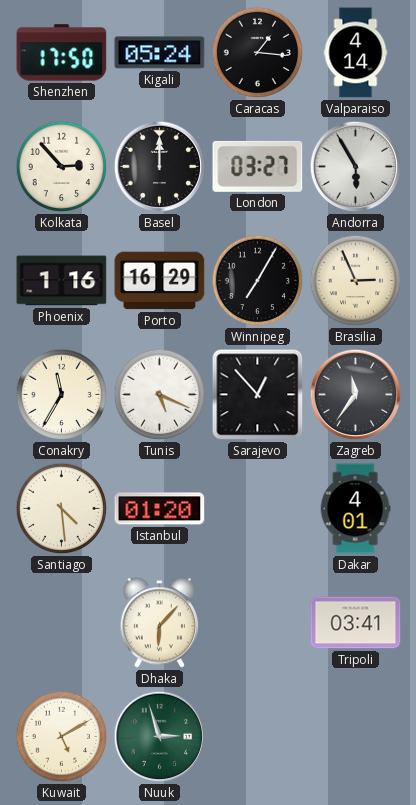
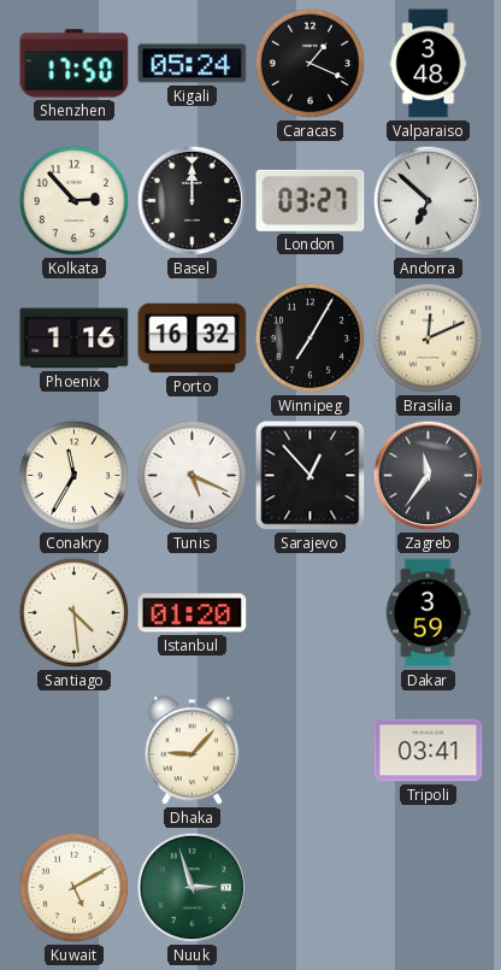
Caracas: 1:16 -> 1:19
Valparaiso: 4:14 -> 3:48
Andorra: 5:55 -> 6:52
Porto: 16:29 -> 16:32
Brasilia: 2:56 -> 12:11
Dakar: 4:01 -> 3:59
Dhaka: 6:07 -> 9:07
